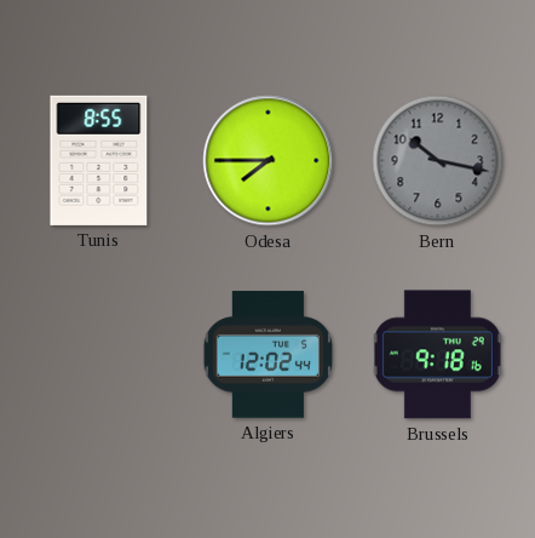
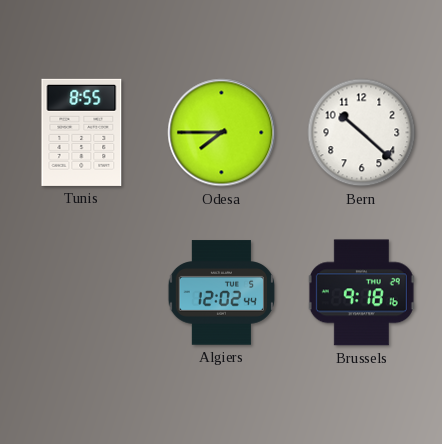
Bern: 10:17 -> 10:22
Bern dial: grey -> white
